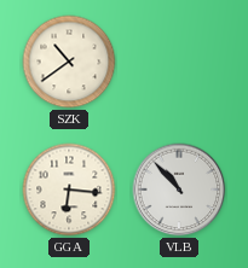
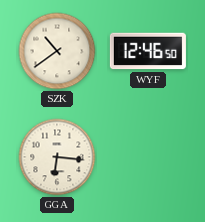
WYF: none -> 12:46
VLB: 10:53 -> none
